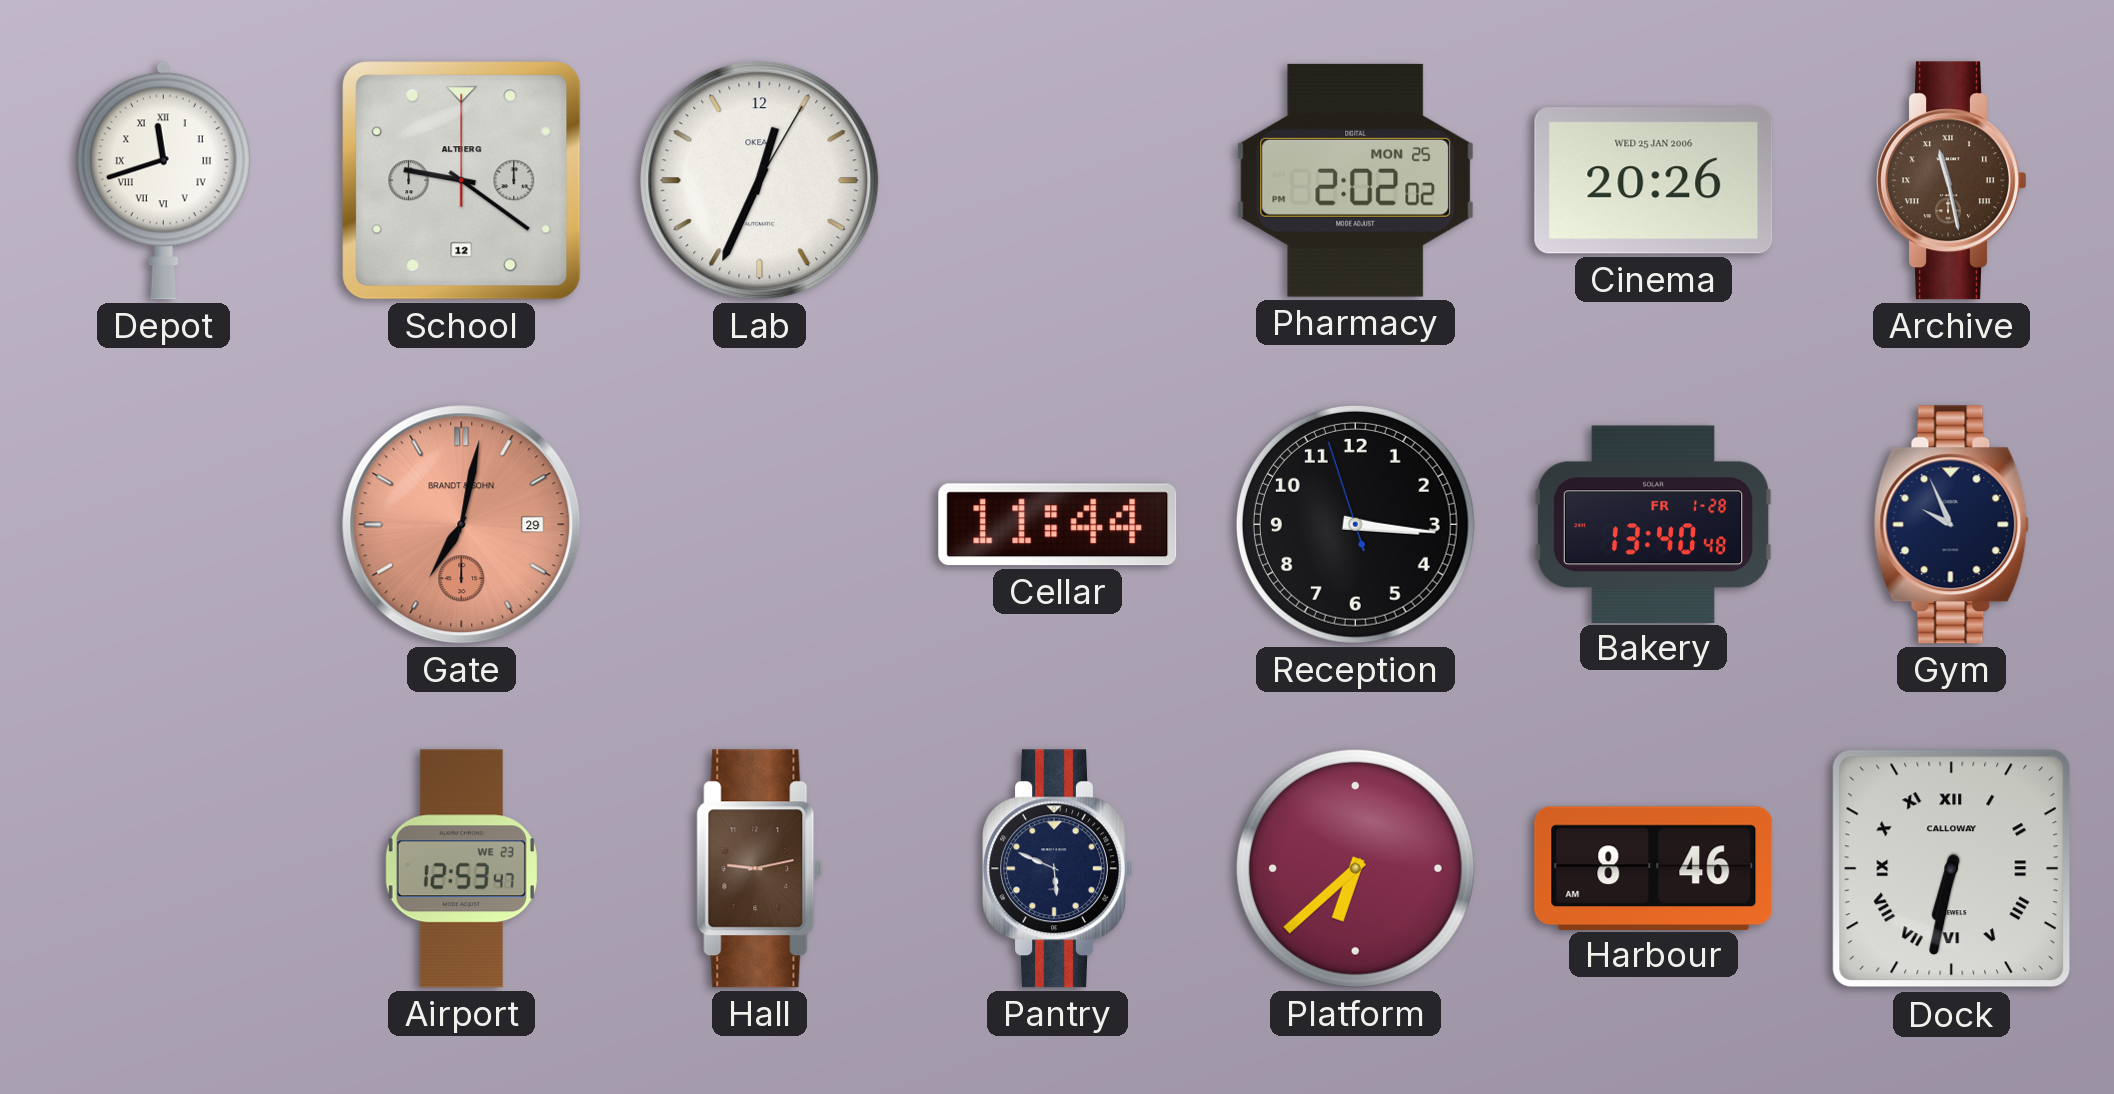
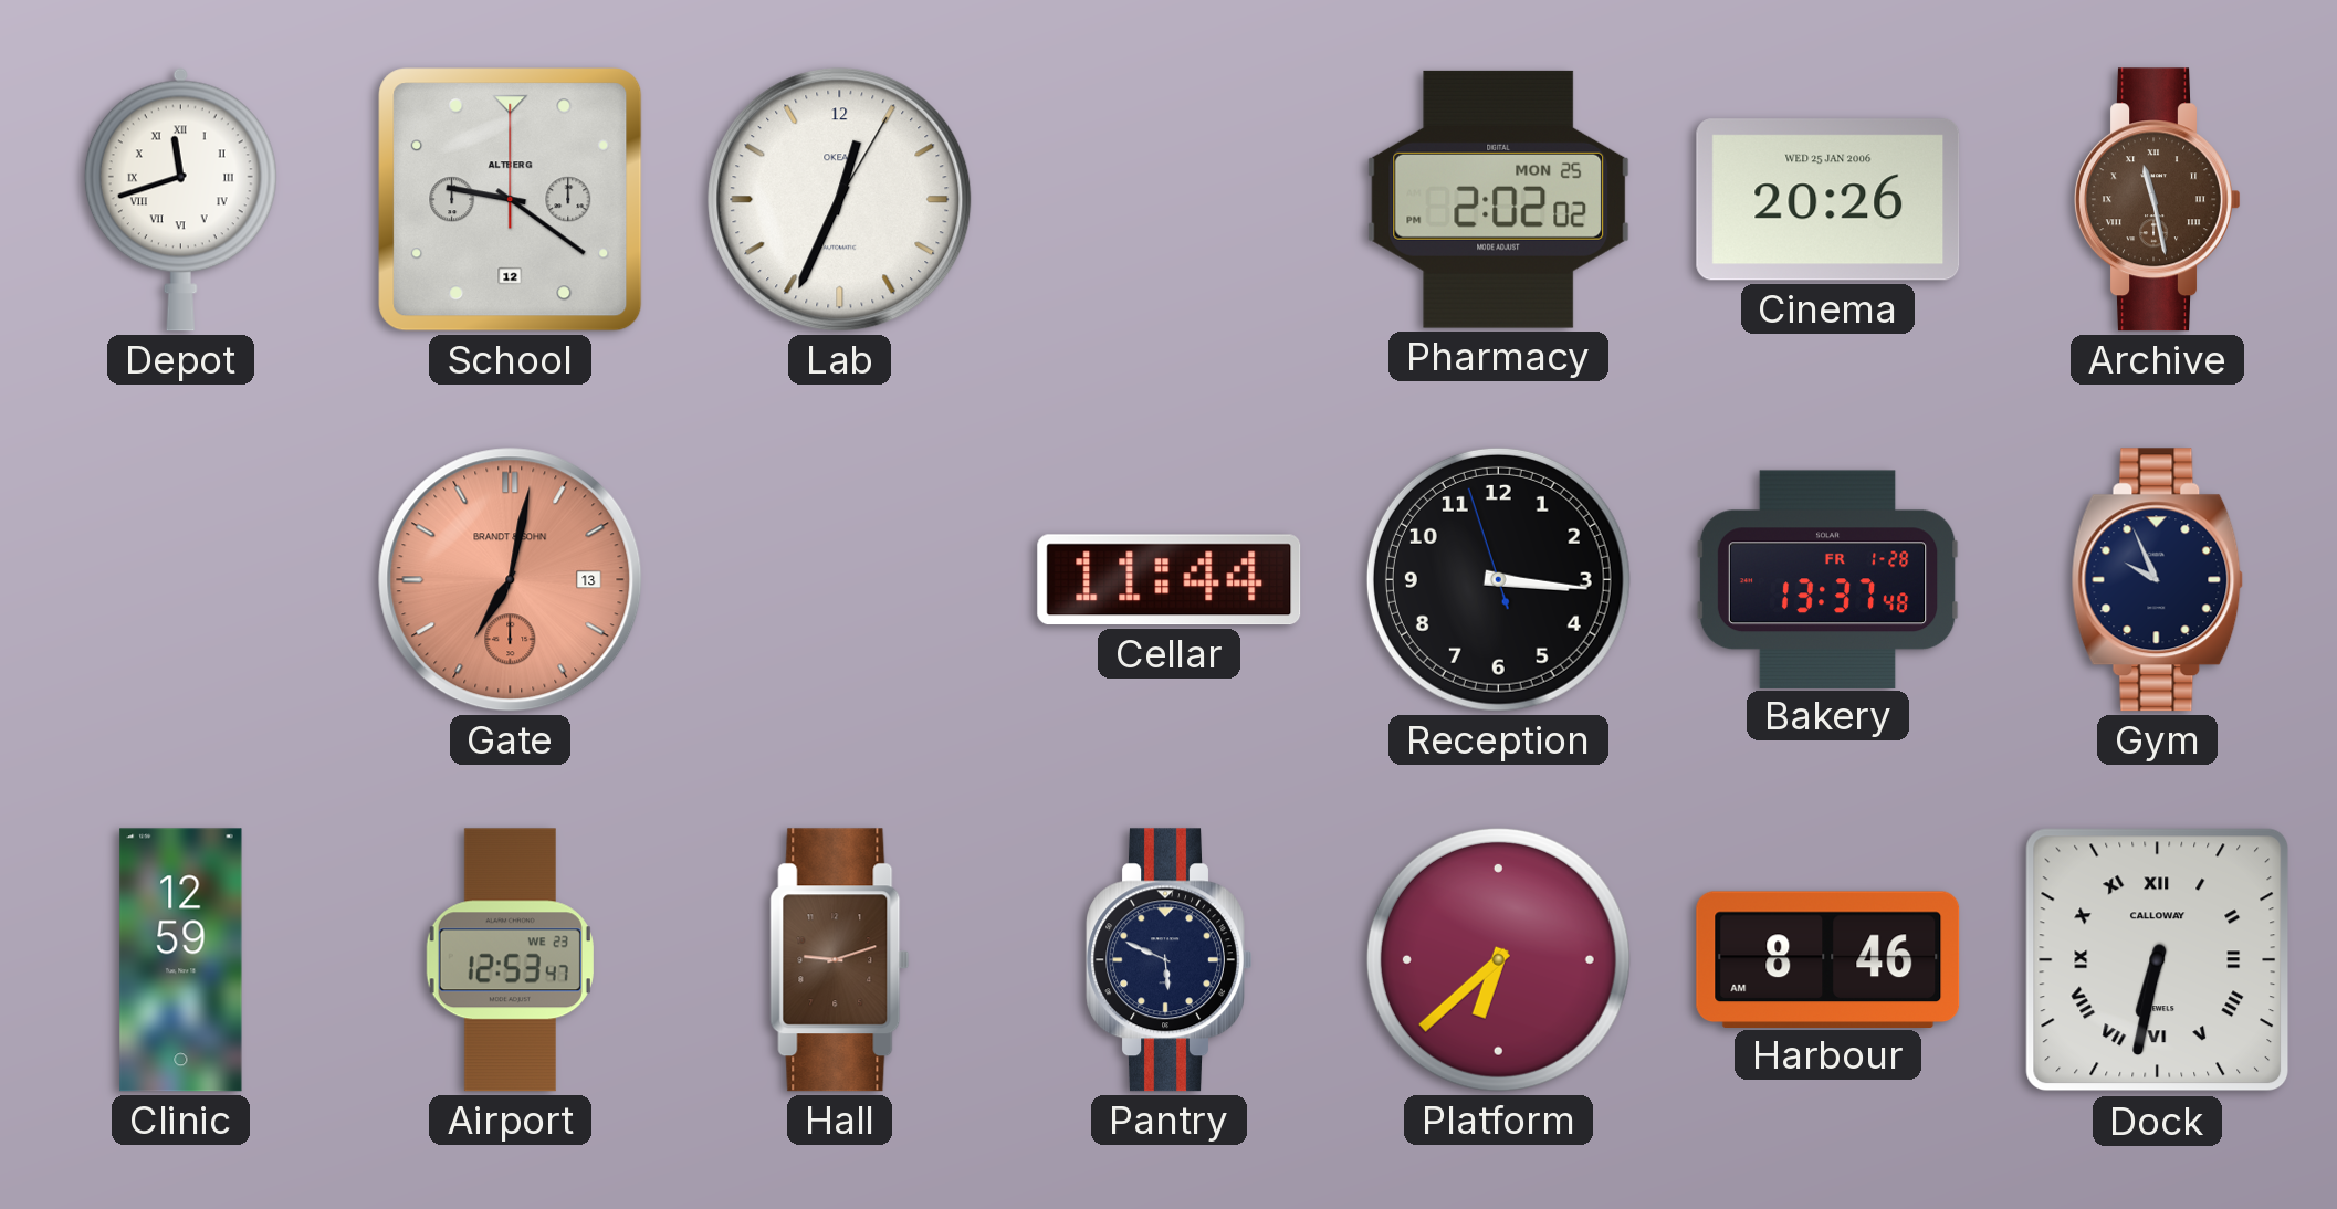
Gate date: 29 -> 13
Bakery: 13:40 -> 13:37
Clinic: none -> 12:59
Hall: 9:13 -> 9:12
